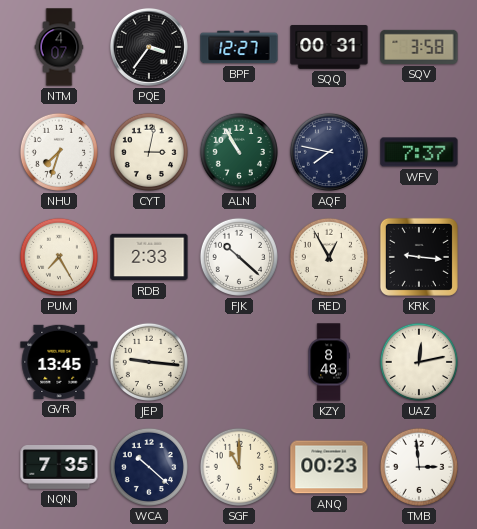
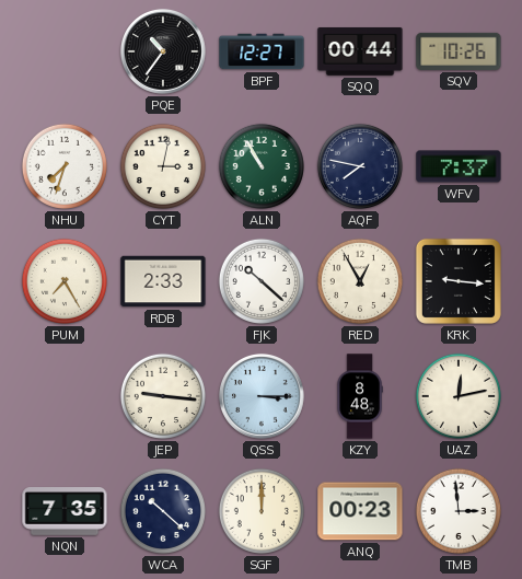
NTM: 4:07 -> none
PQE: 3:36 -> 10:36
SQQ: 00:31 -> 00:44
SQV: 3:58 -> 10:26
GVR: 13:45 -> none
QSS: none -> 3:15
SGF: 11:00 -> 12:00
